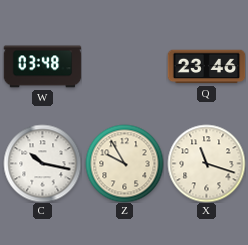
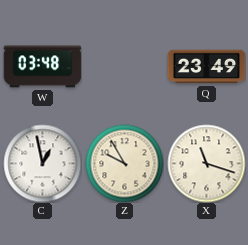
Q: 23:46 -> 23:49
C: 10:17 -> 12:58
